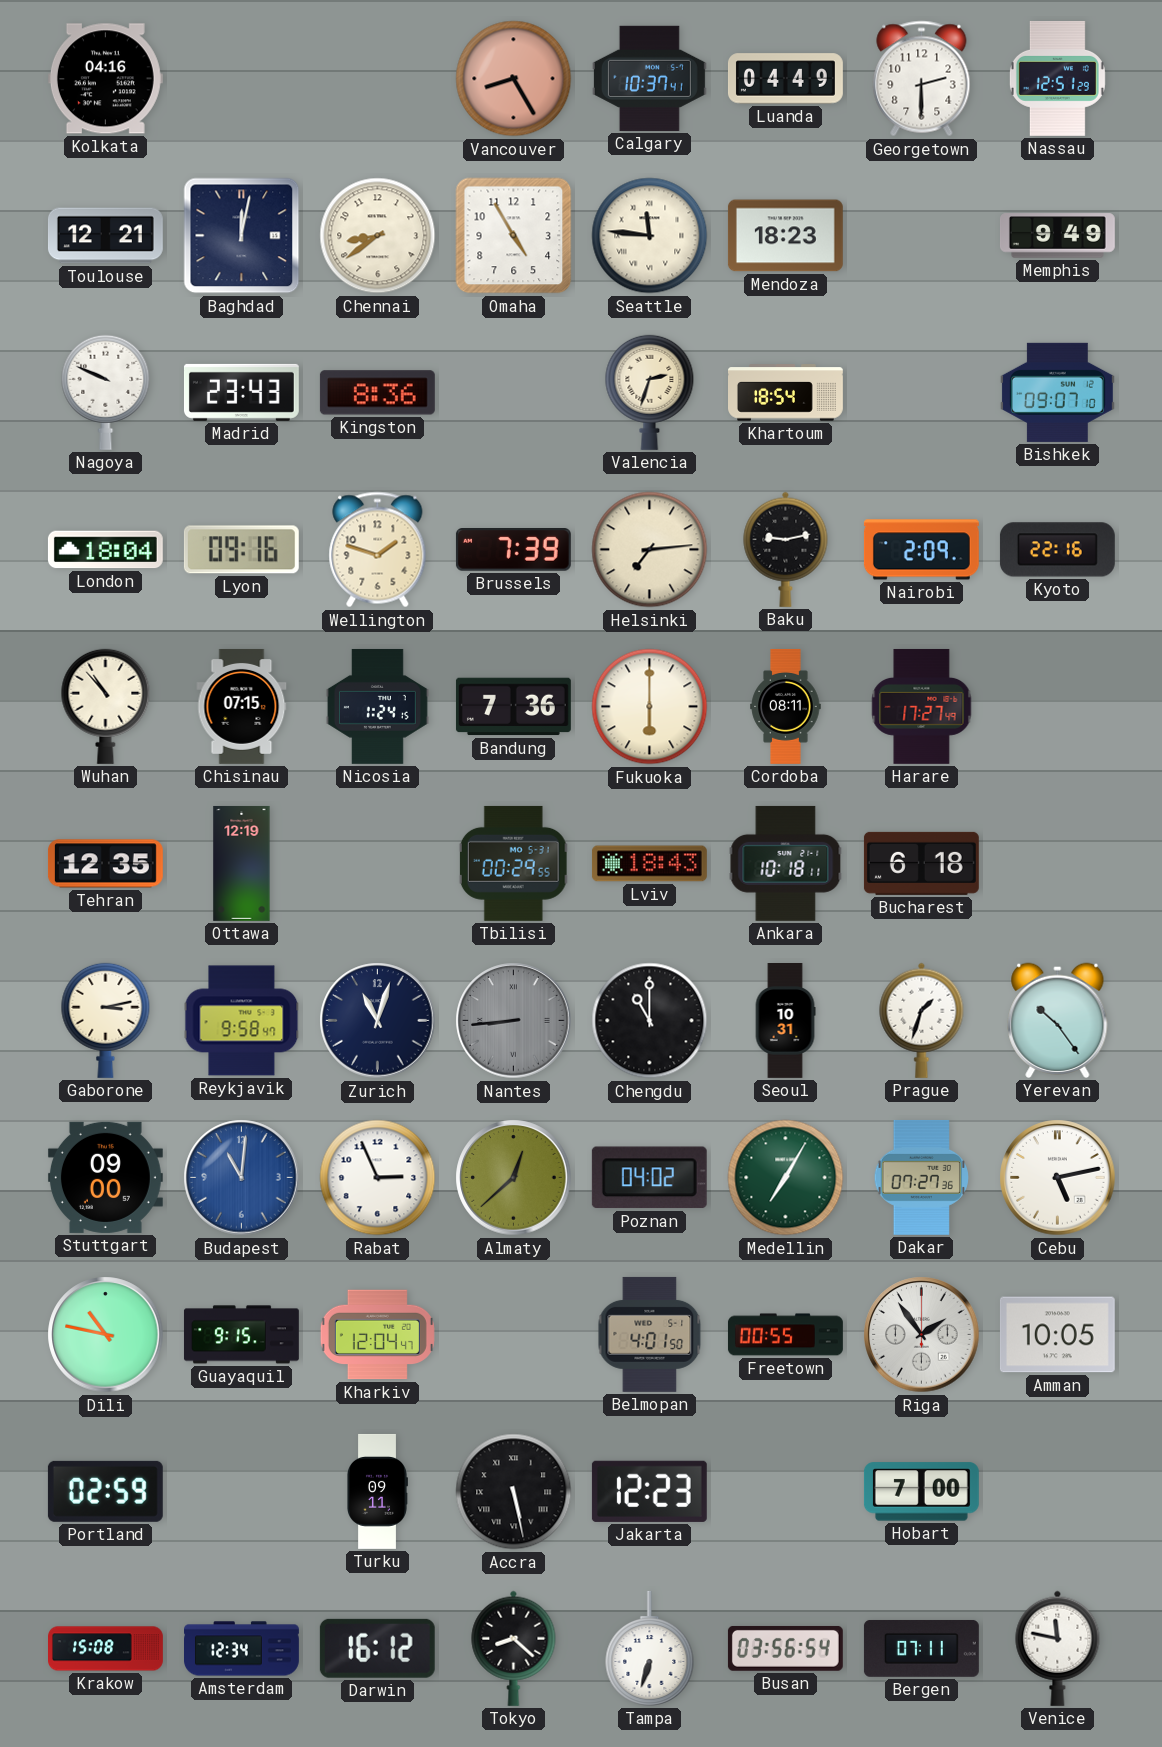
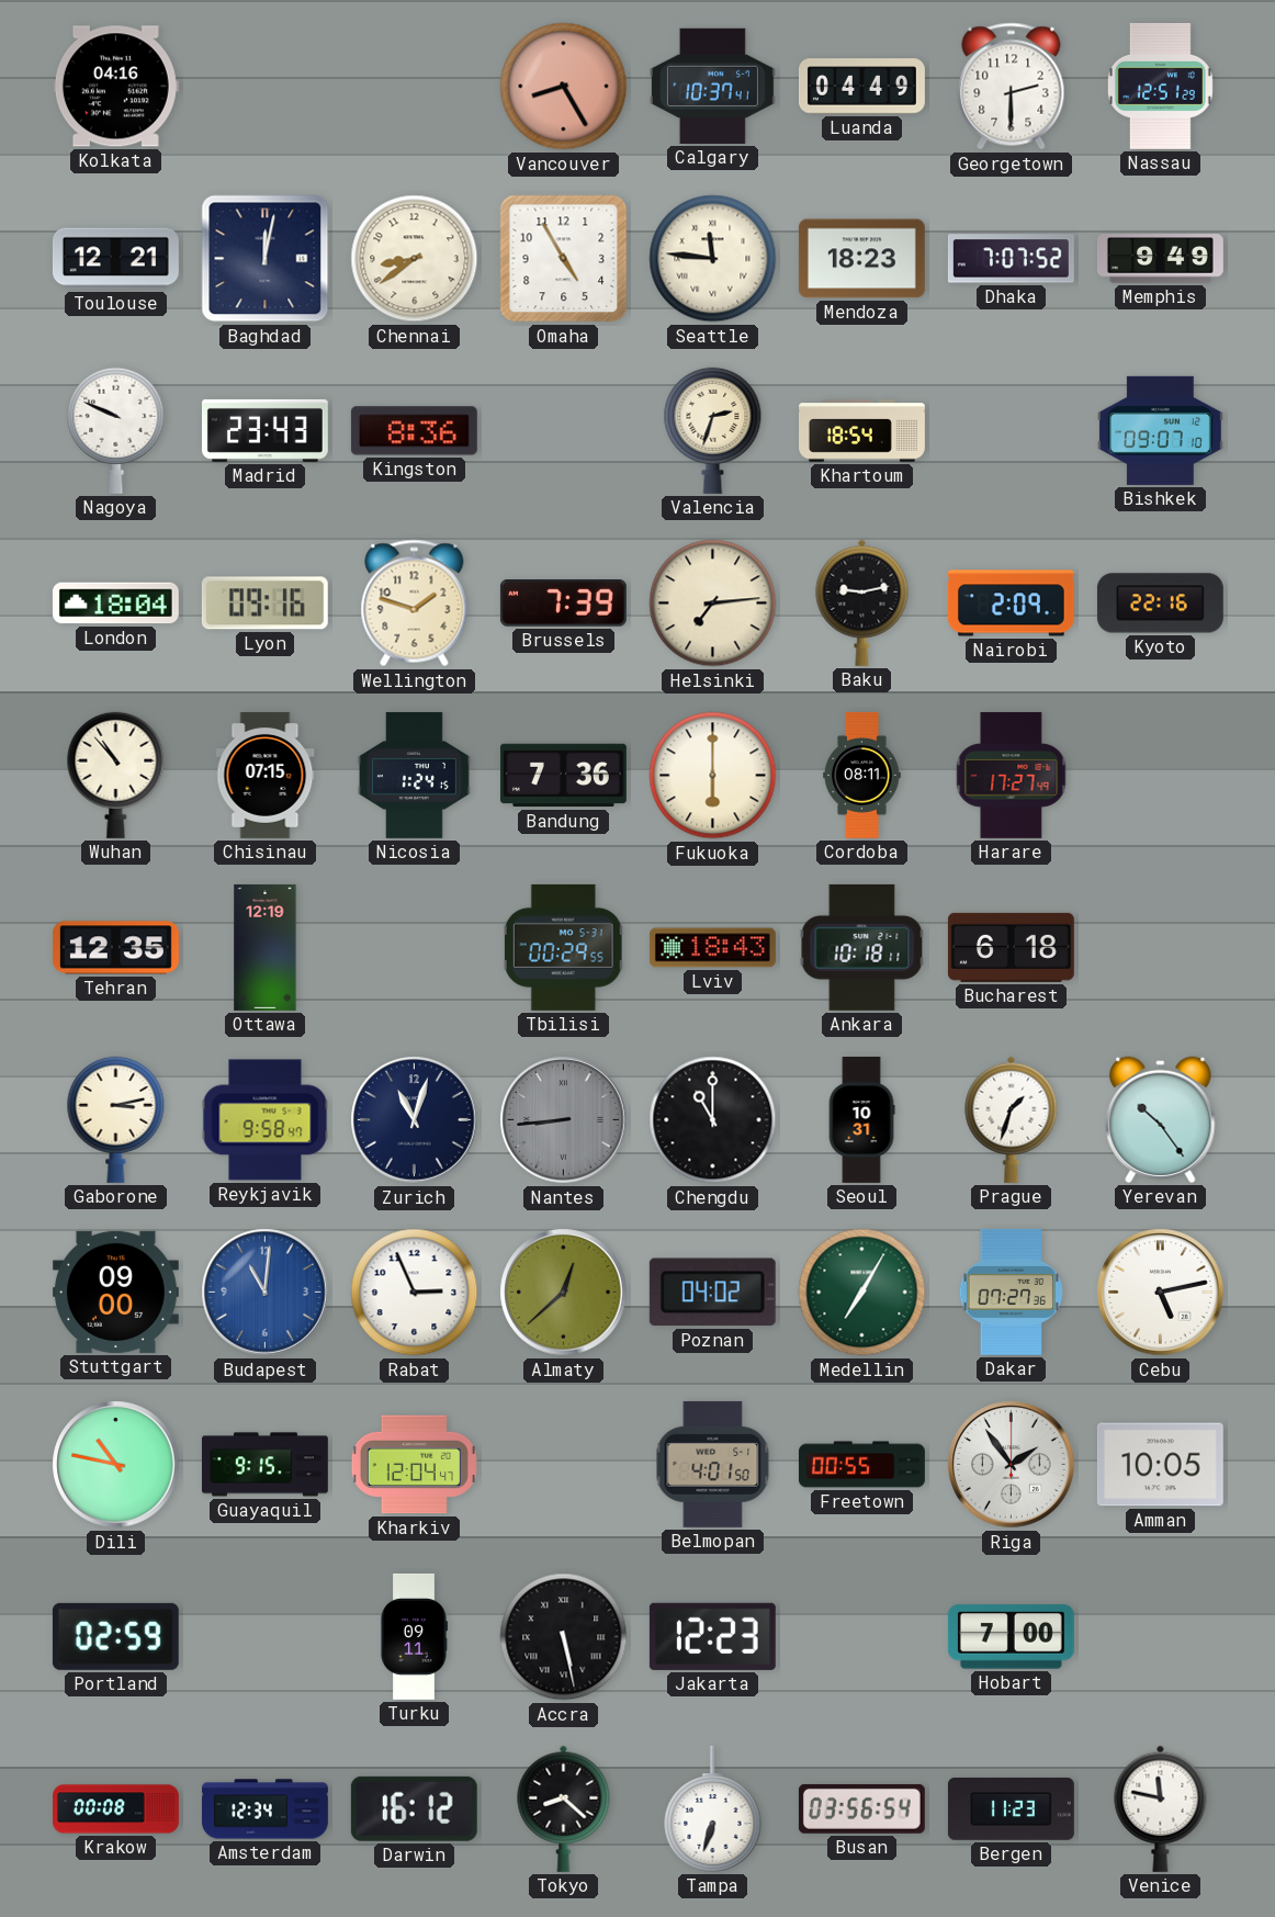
Dhaka: none -> 7:07
Krakow: 15:08 -> 00:08
Bergen: 07:11 -> 11:23
